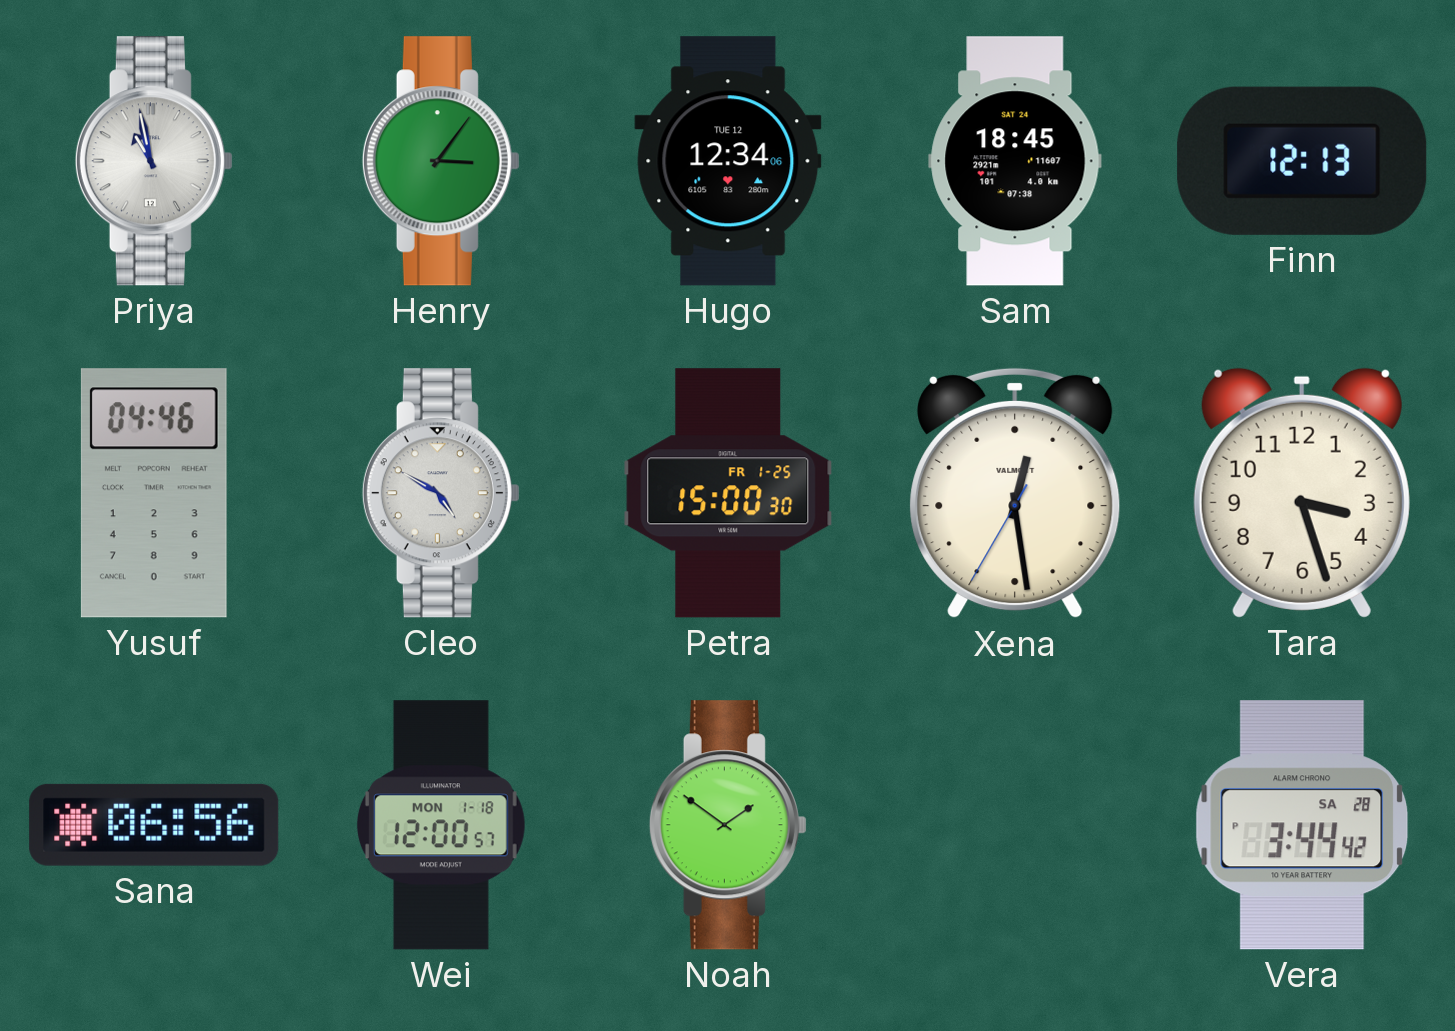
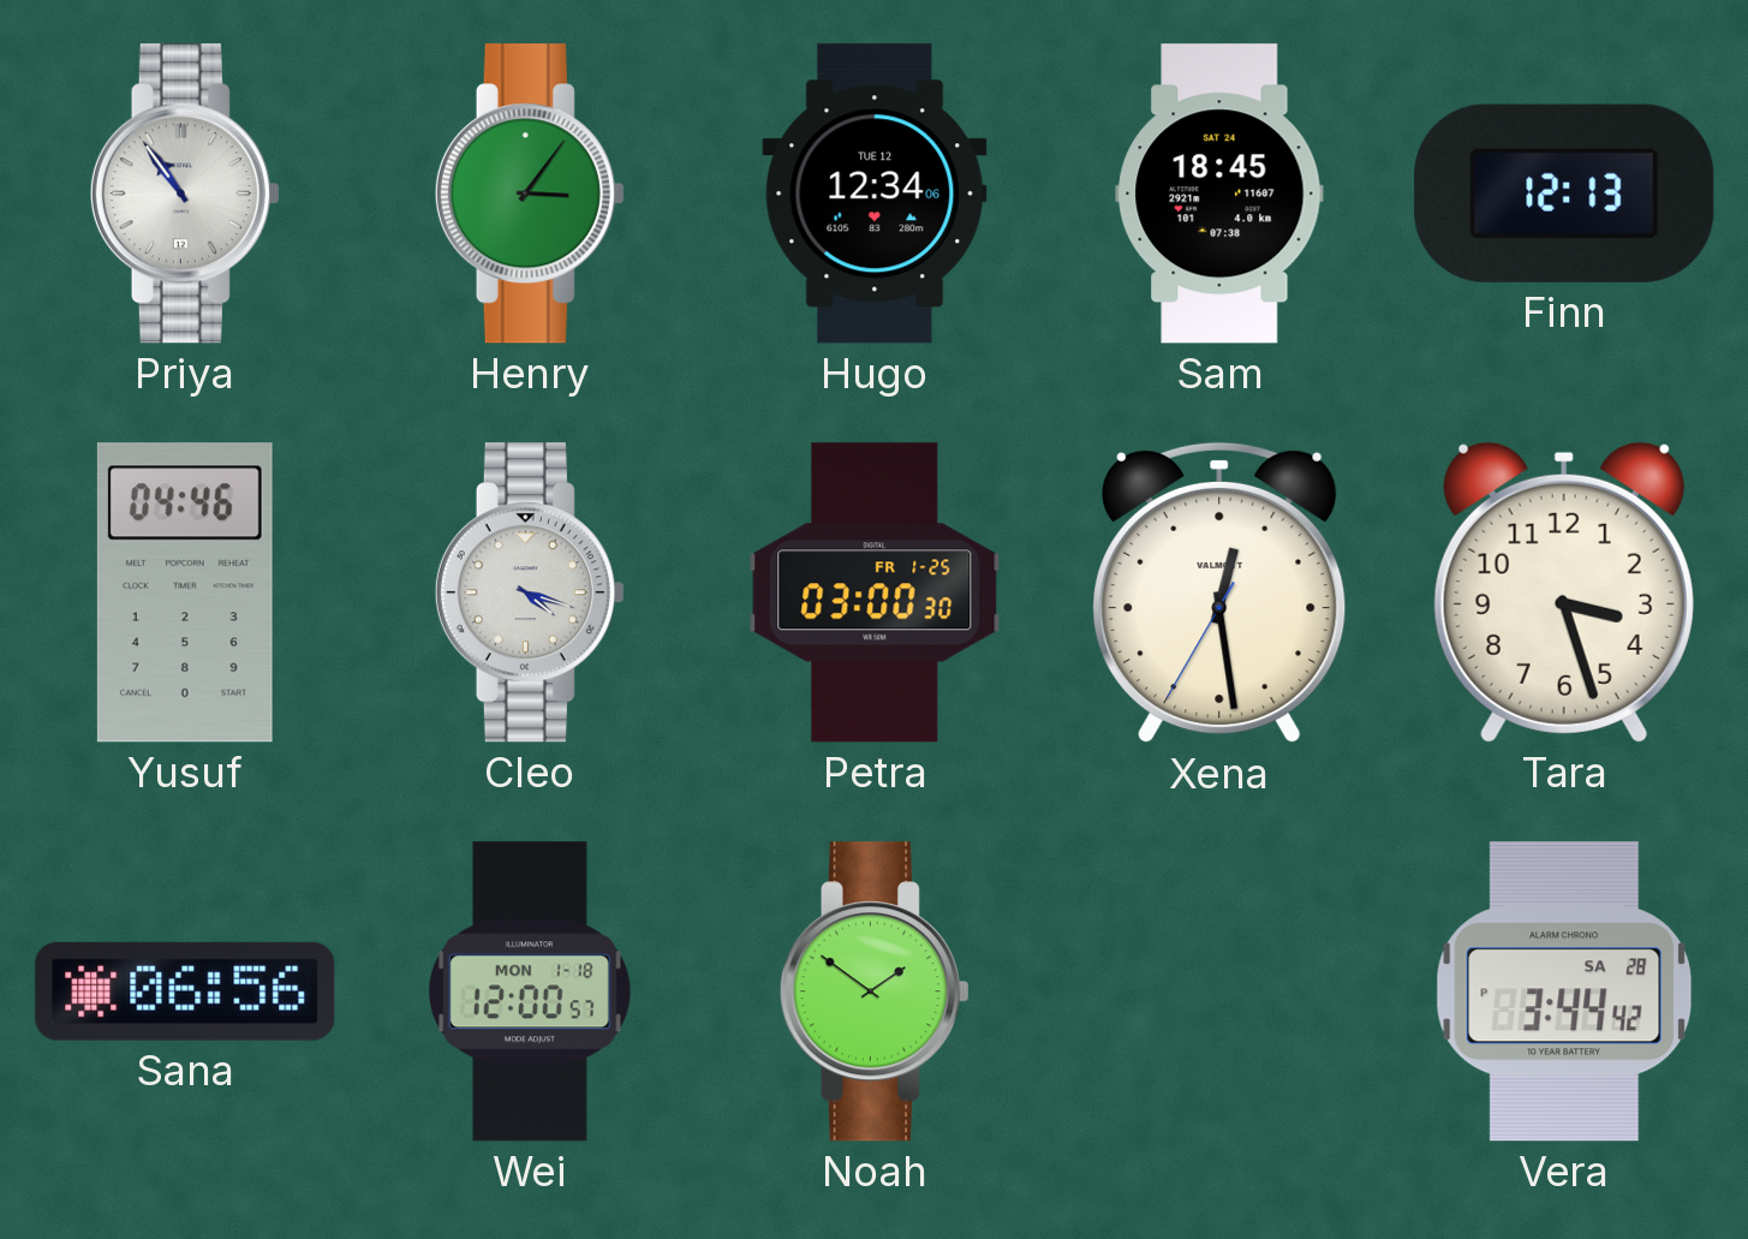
Priya: 10:58 -> 10:54
Cleo: 4:50 -> 4:18
Petra: 15:00 -> 03:00
